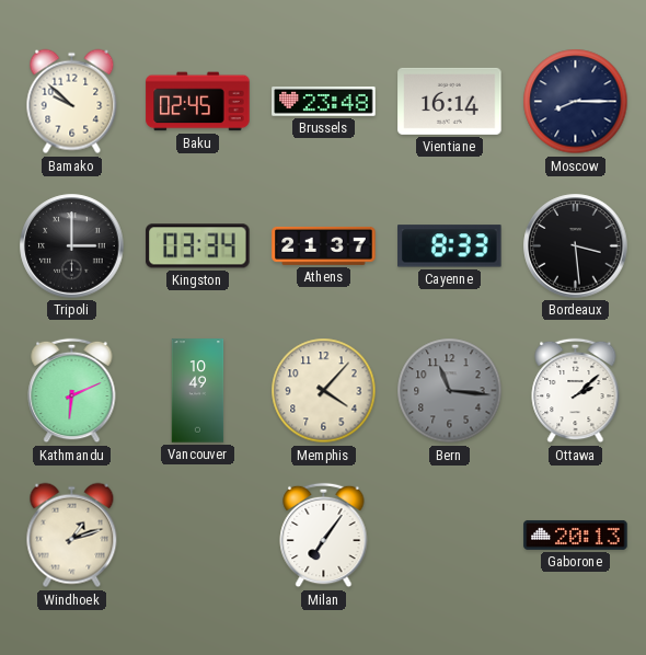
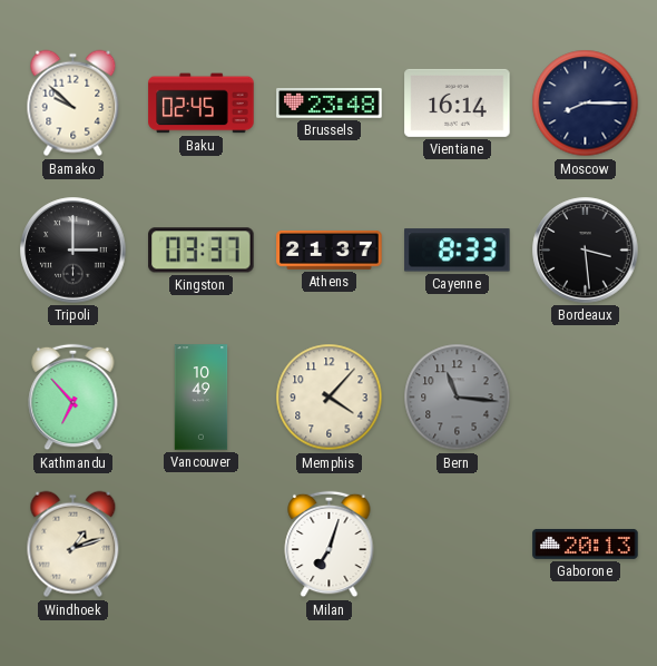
Kingston: 03:34 -> 03:37
Kathmandu: 6:11 -> 6:53
Ottawa: 2:08 -> none
Milan: 7:06 -> 7:03
